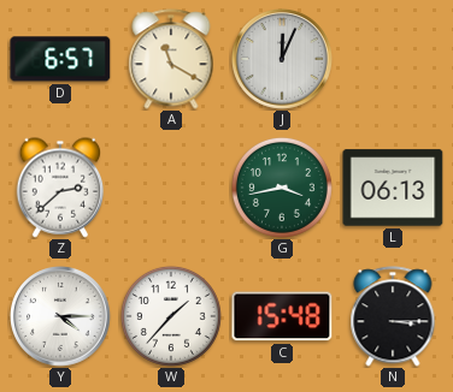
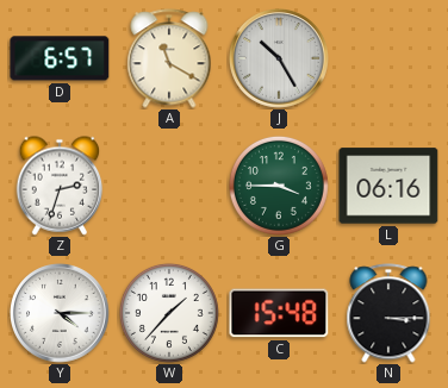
J: 12:04 -> 10:25
Z: 2:38 -> 2:33
G: 3:43 -> 3:45
L: 06:13 -> 06:16
